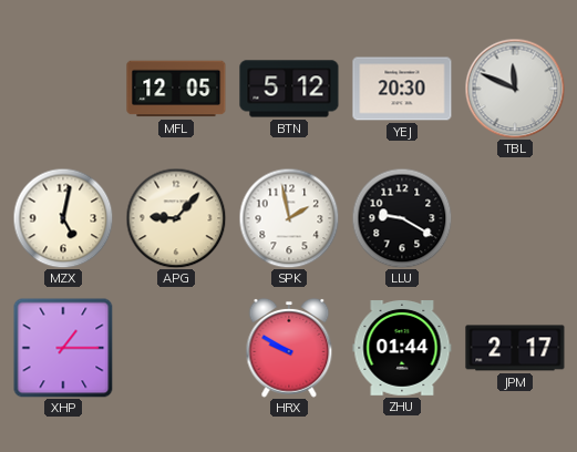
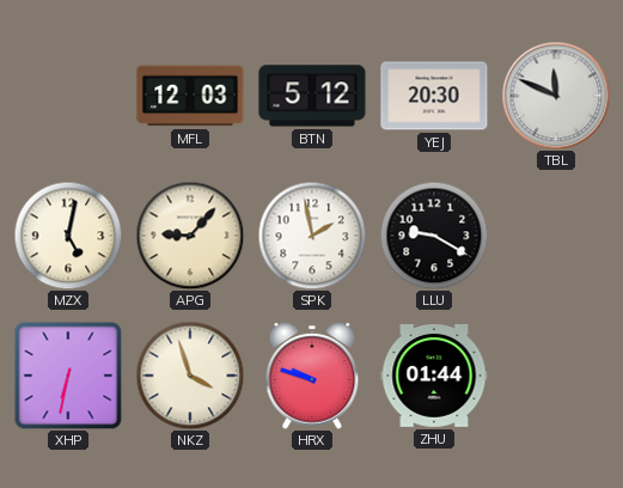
MFL: 12:05 -> 12:03
XHP: 1:15 -> 6:32
NKZ: none -> 3:57
HRX: 9:50 -> 9:48
JPM: 2:17 -> none
